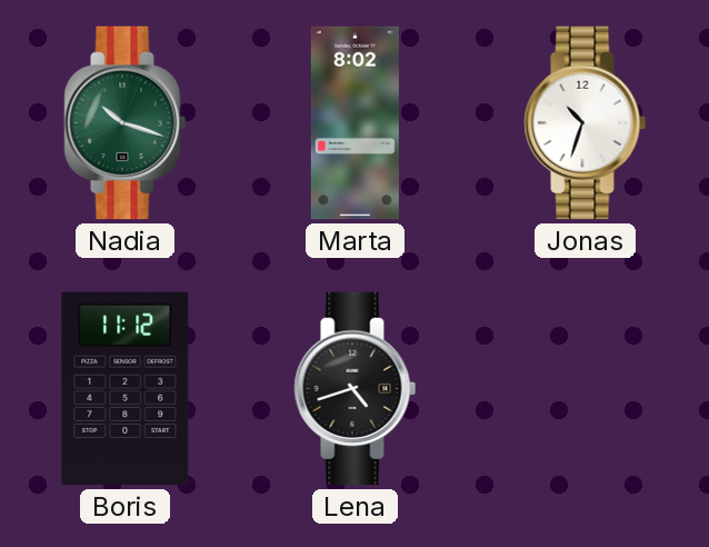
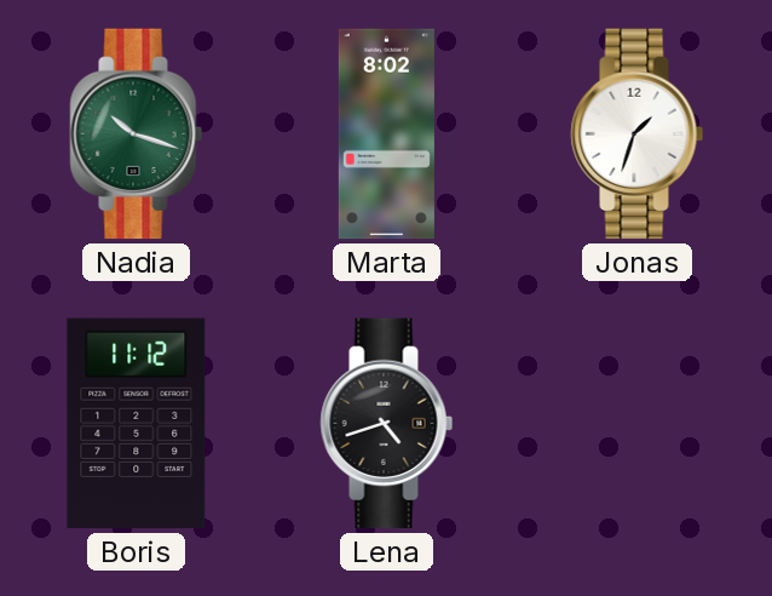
Jonas: 10:33 -> 1:33
